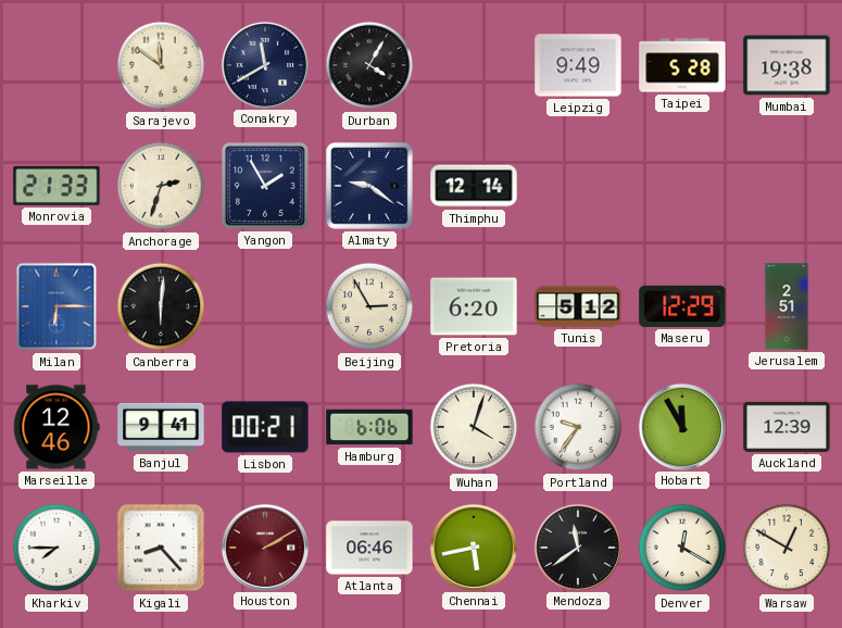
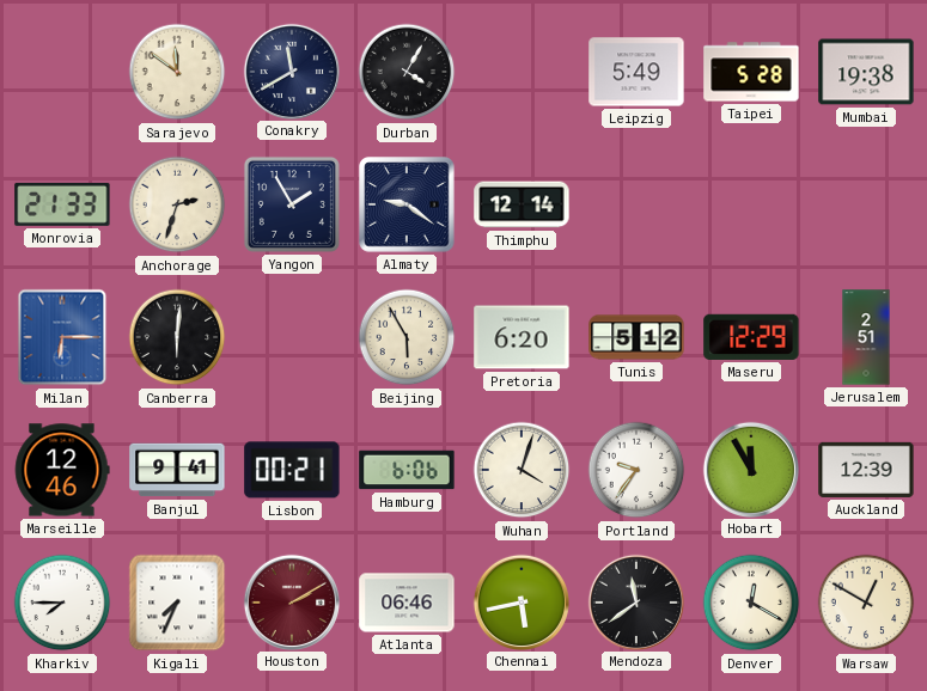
Leipzig: 9:49 -> 5:49
Beijing: 2:55 -> 5:55
Kigali: 8:23 -> 7:34
